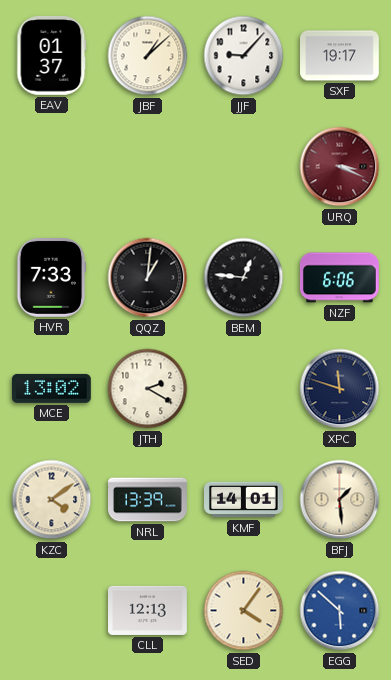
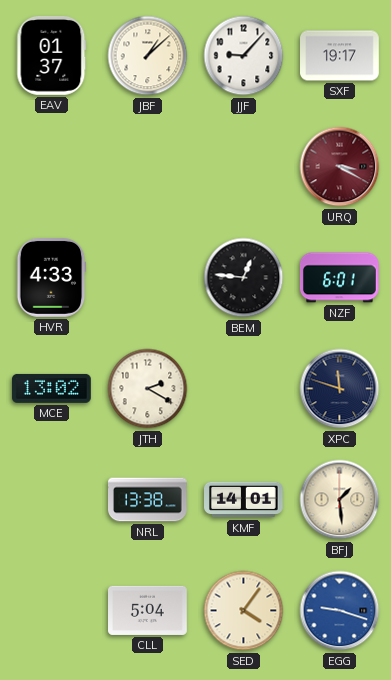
URQ: 3:19 -> 3:20
HVR: 7:33 -> 4:33
QQZ: 1:01 -> none
NZF: 6:06 -> 6:01
KZC: 4:09 -> none
NRL: 13:39 -> 13:38
CLL: 12:13 -> 5:04
EGG: 5:52 -> 9:18
